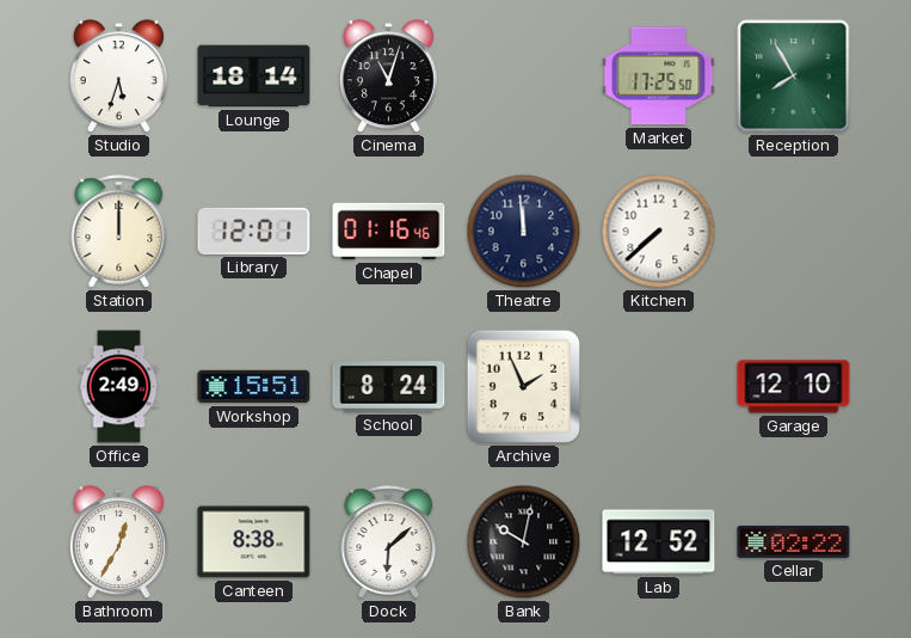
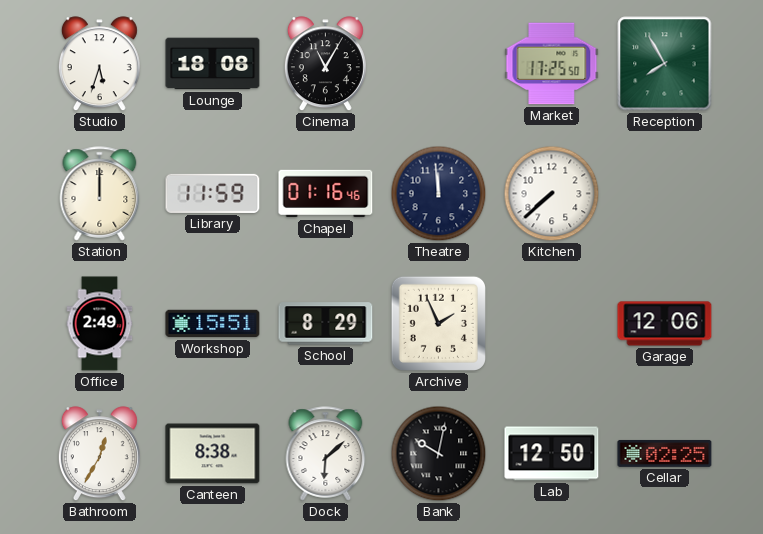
Lounge: 18:14 -> 18:08
Cinema: 11:03 -> 11:05
Library: 12:01 -> 11:59
School: 8:24 -> 8:29
Garage: 12:10 -> 12:06
Lab: 12:52 -> 12:50
Cellar: 02:22 -> 02:25
